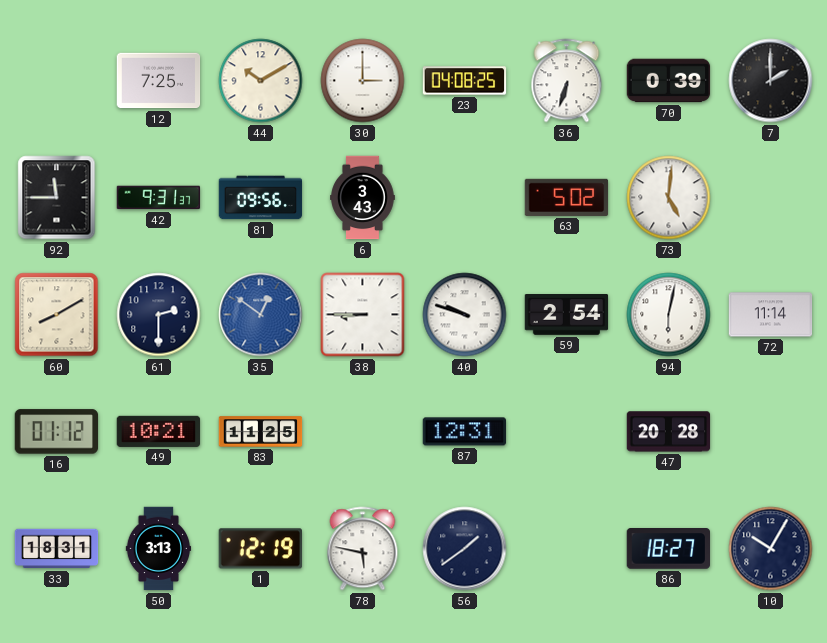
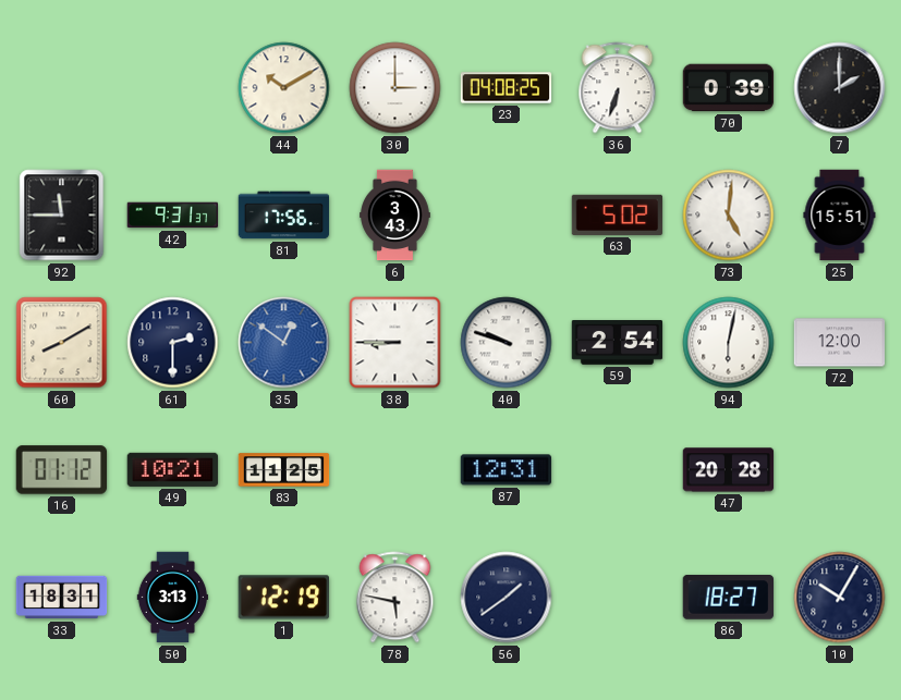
12: 7:25 -> none
81: 09:56 -> 17:56
25: none -> 15:51
72: 11:14 -> 12:00
